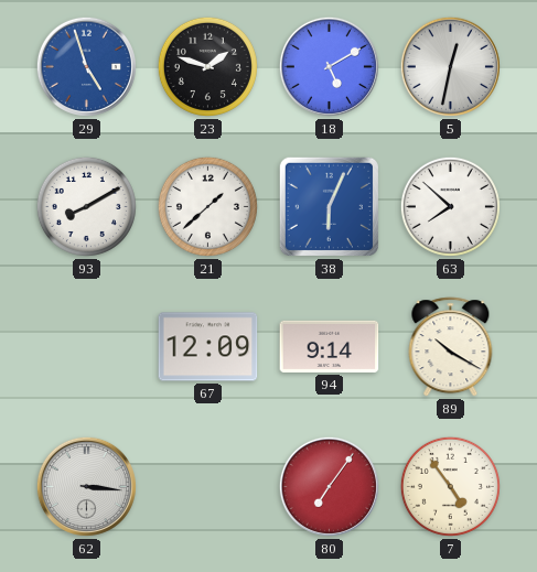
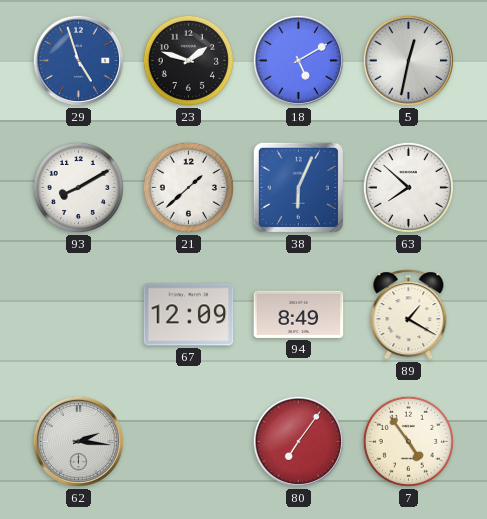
94: 9:14 -> 8:49
89: 10:20 -> 1:20
62: 3:16 -> 2:16
